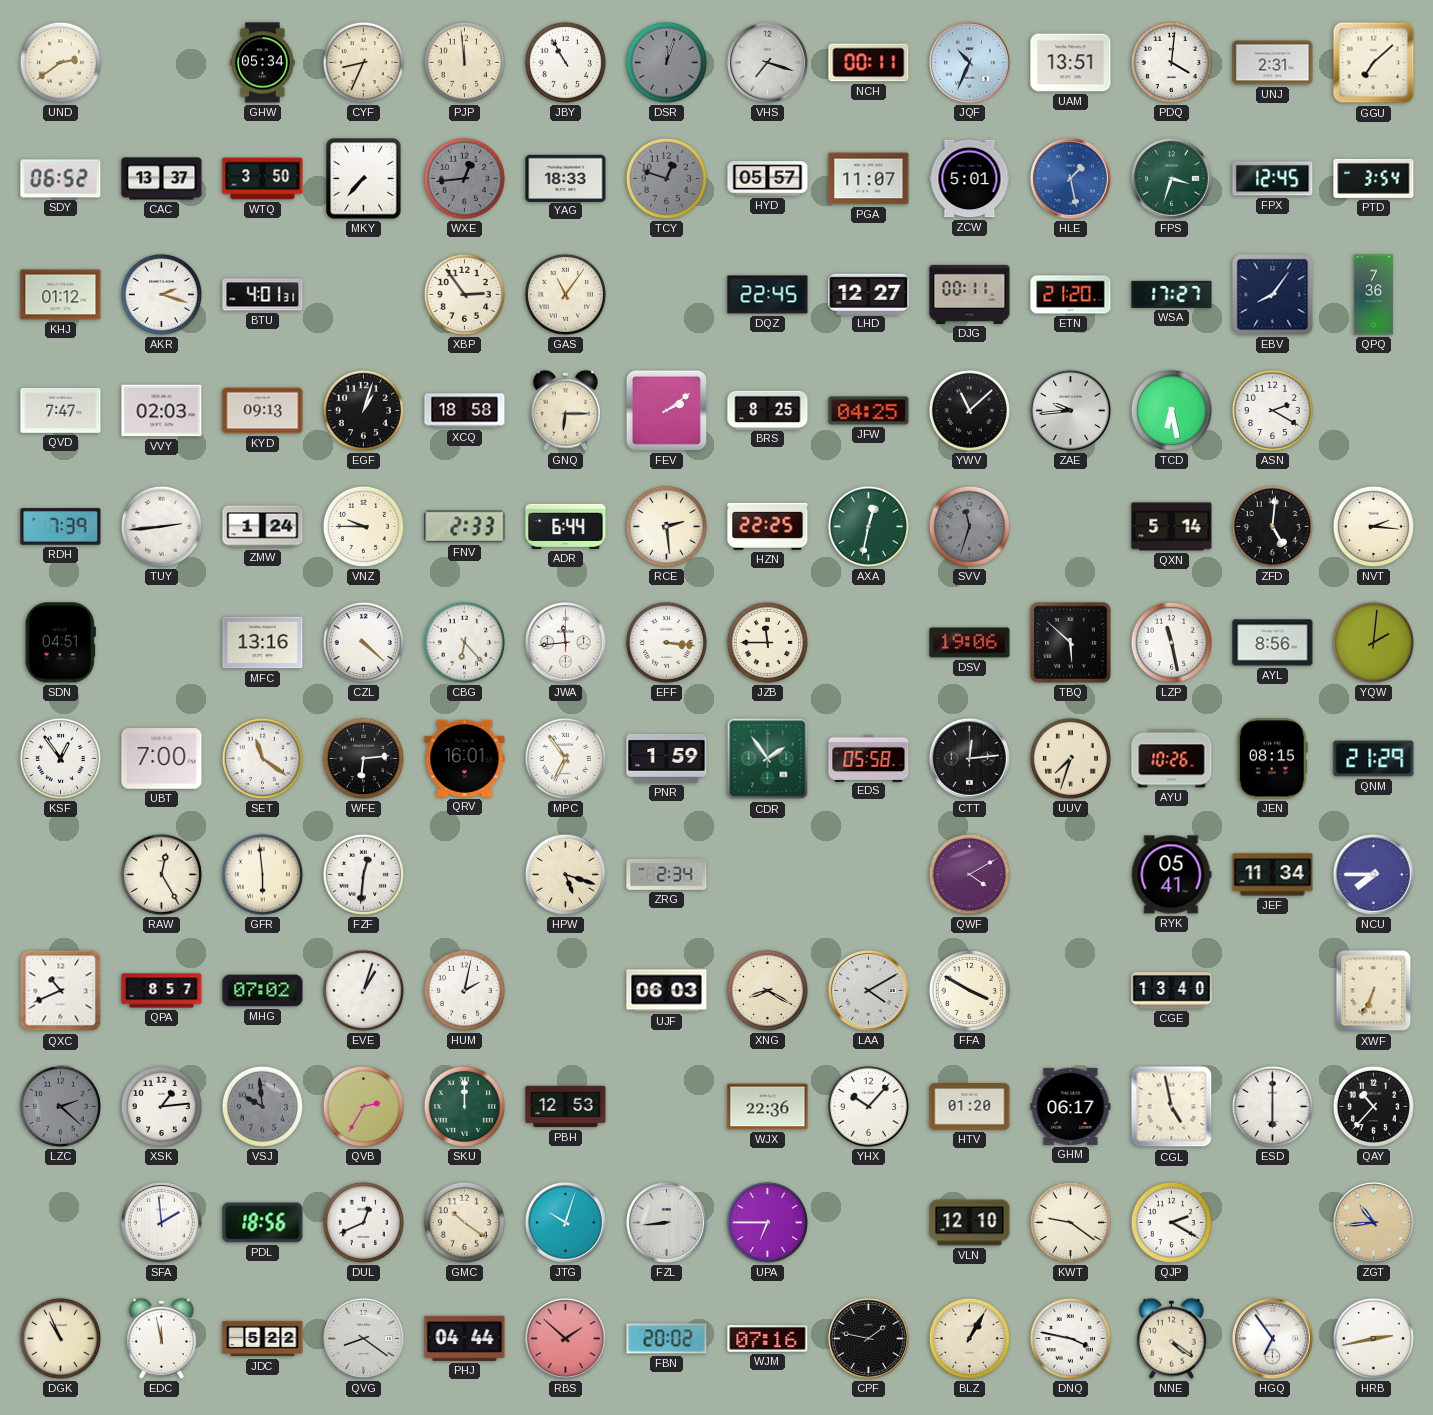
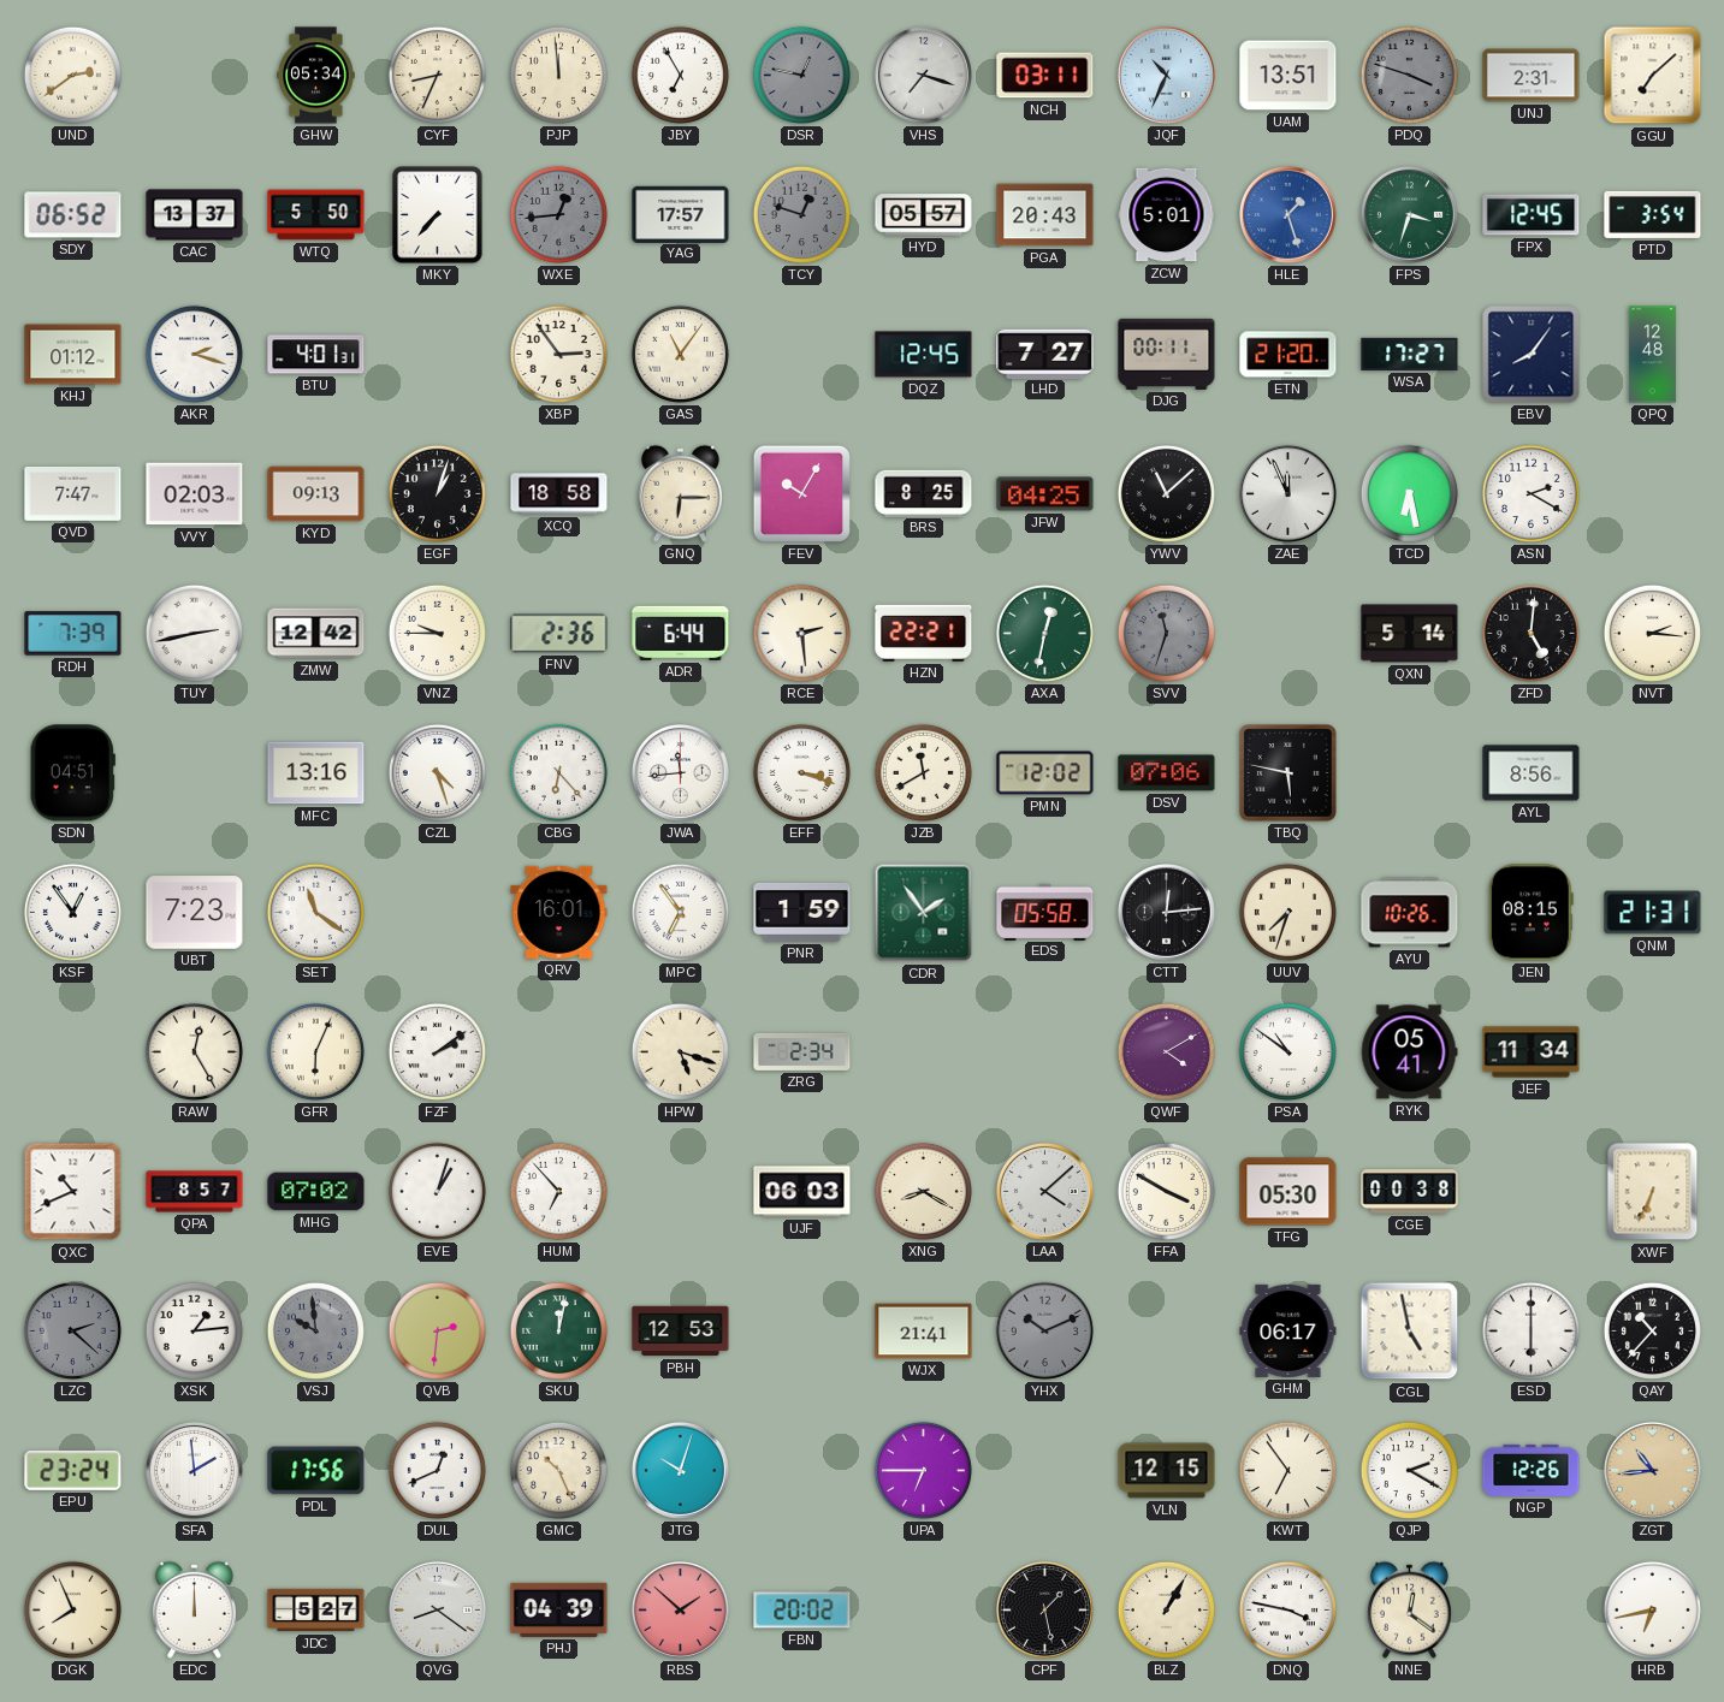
JBY: 10:55 -> 6:55
DSR: 12:03 -> 12:47
NCH: 00:11 -> 03:11
PDQ: 4:01 -> 3:48
PDQ dial: white -> grey
WTQ: 3:50 -> 5:50
YAG: 18:33 -> 17:57
PGA: 11:07 -> 20:43
HLE: 1:28 -> 1:27
DQZ: 22:45 -> 12:45
LHD: 12:27 -> 7:27
QPQ: 7:36 -> 12:48
FEV: 2:09 -> 10:05
ZAE: 9:44 -> 11:56
TUY: 2:44 -> 2:43
ZMW: 1:24 -> 12:42
FNV: 2:33 -> 2:36
HZN: 22:25 -> 22:21
CZL: 4:22 -> 4:27
EFF: 3:16 -> 3:18
JZB: 11:45 -> 11:40
PMN: none -> 12:02
DSV: 19:06 -> 07:06
TBQ: 5:52 -> 5:47
LZP: 11:28 -> none
YQW: 2:01 -> none
UBT: 7:00 -> 7:23
WFE: 6:14 -> none
QNM: 21:29 -> 21:31
GFR: 5:59 -> 6:04
FZF: 12:31 -> 2:09
PSA: none -> 10:51
NCU: 7:45 -> none
HUM: 2:02 -> 6:53
LAA: 4:10 -> 4:08
TFG: none -> 05:30
CGE: 13:40 -> 00:38
QVB: 2:35 -> 2:31
SKU: 12:00 -> 12:02
WJX: 22:36 -> 21:41
YHX: 10:07 -> 10:11
YHX dial: white -> grey
HTV: 01:20 -> none
EPU: none -> 23:24
PDL: 18:56 -> 17:56
GMC: 10:21 -> 10:26
FZL: 8:44 -> none
VLN: 12:10 -> 12:15
KWT: 9:21 -> 6:54
NGP: none -> 12:26
DGK: 10:56 -> 7:56
EDC: 11:58 -> 12:00
JDC: 5:22 -> 5:27
PHJ: 04:44 -> 04:39
WJM: 07:16 -> none
CPF: 1:47 -> 1:28
NNE: 4:21 -> 12:21
HGQ: 6:54 -> none
HRB: 2:43 -> 6:43
